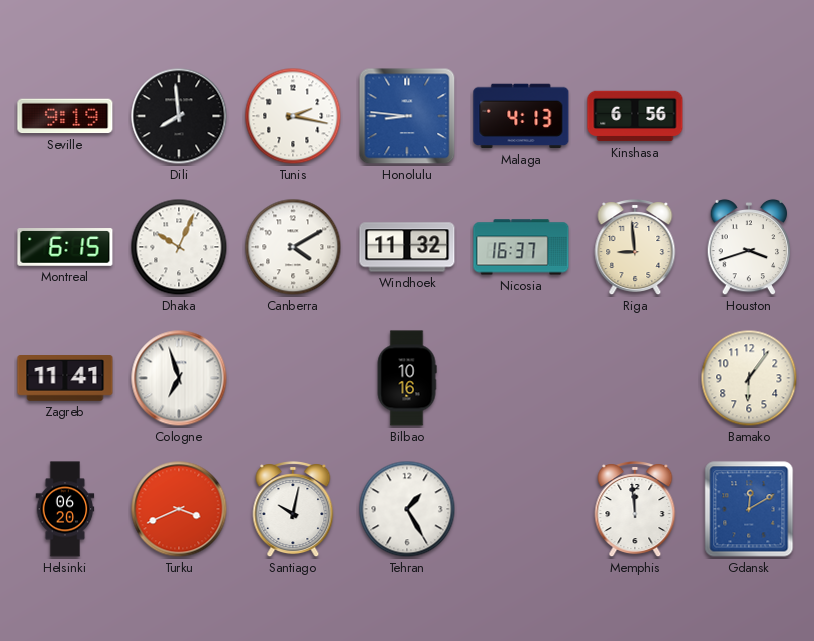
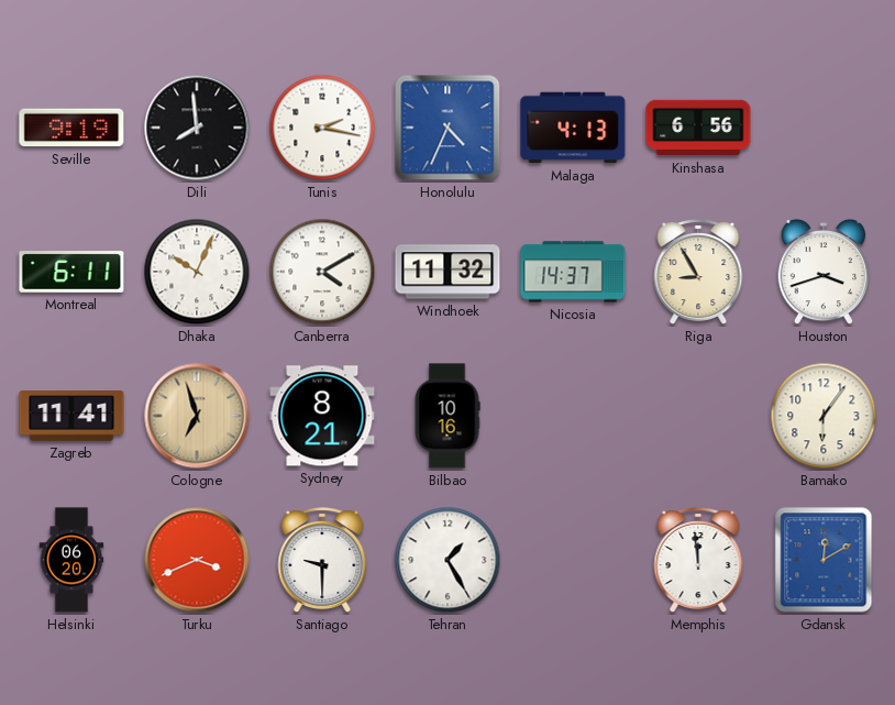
Honolulu: 8:46 -> 4:34
Montreal: 6:15 -> 6:11
Nicosia: 16:37 -> 14:37
Riga: 8:59 -> 8:55
Cologne dial: white -> champagne
Sydney: none -> 8:21
Santiago: 10:02 -> 9:30
